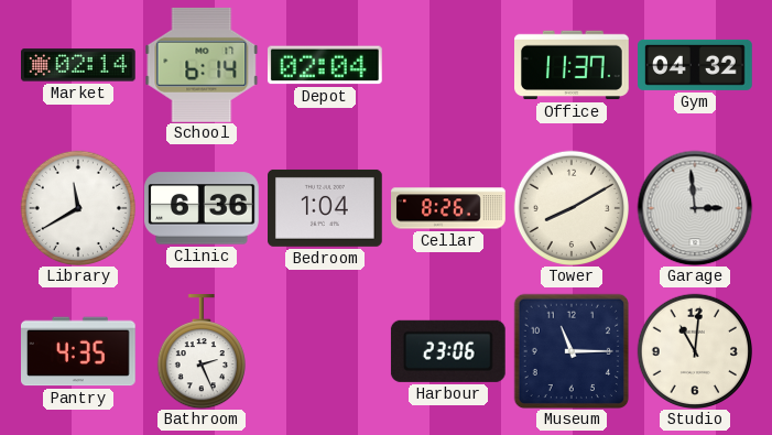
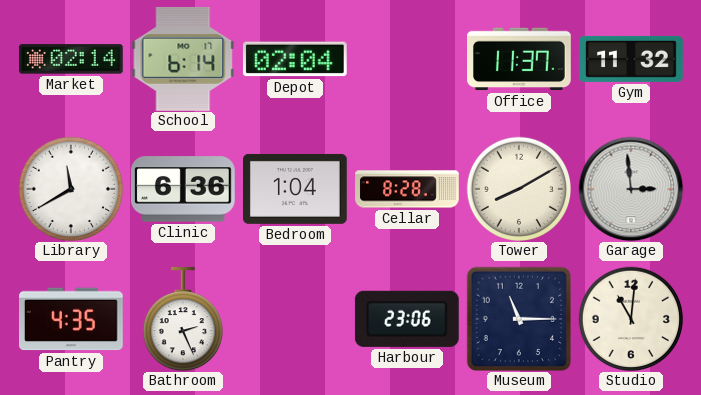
Gym: 04:32 -> 11:32
Cellar: 8:26 -> 8:28
